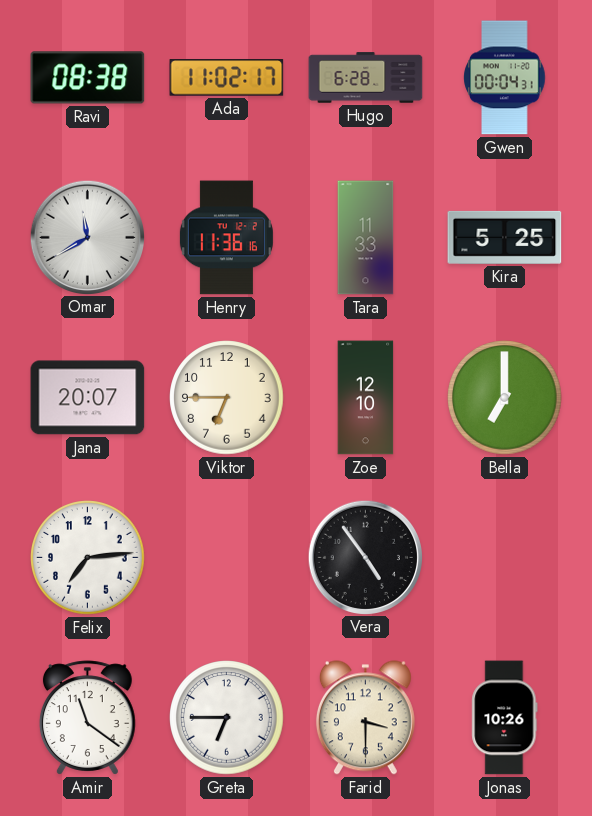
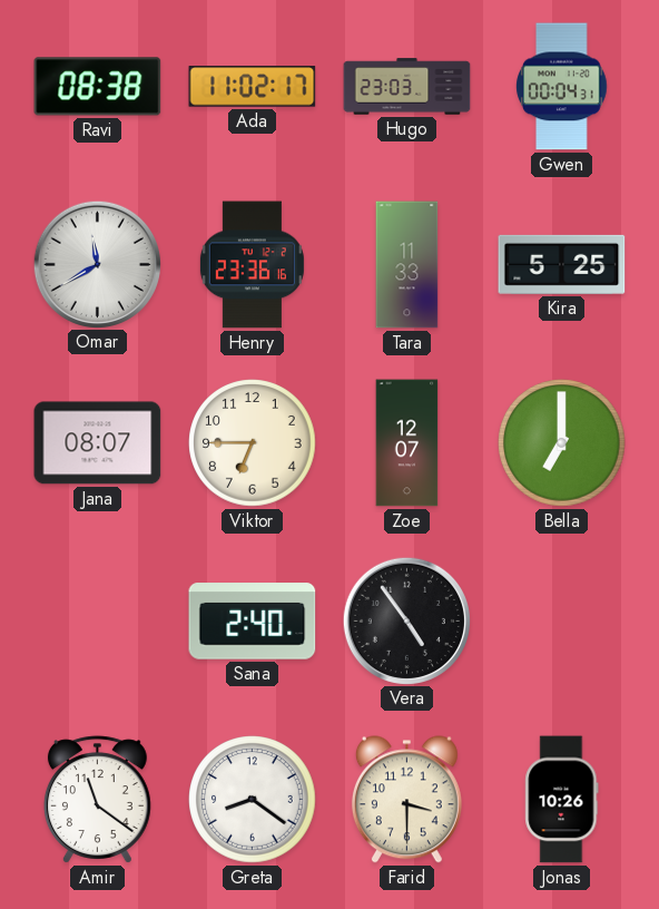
Hugo: 6:28 -> 23:03
Henry: 11:36 -> 23:36
Jana: 20:07 -> 08:07
Zoe: 12:10 -> 12:07
Felix: 7:14 -> none
Sana: none -> 2:40
Greta: 6:45 -> 8:21
